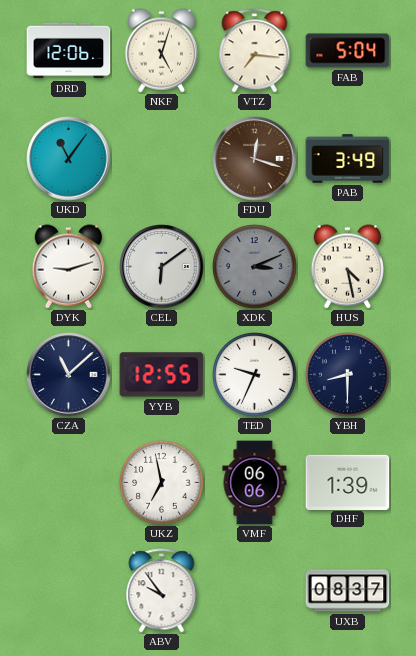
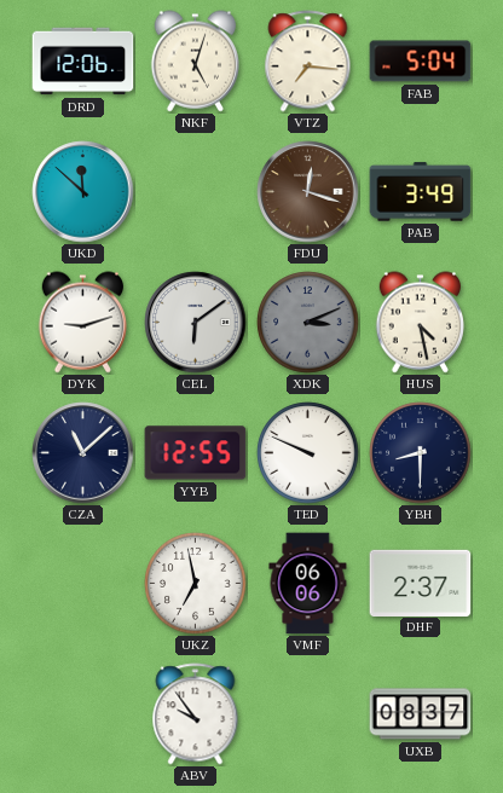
UKD: 11:06 -> 11:52
TED: 9:34 -> 9:49
DHF: 1:39 -> 2:37
